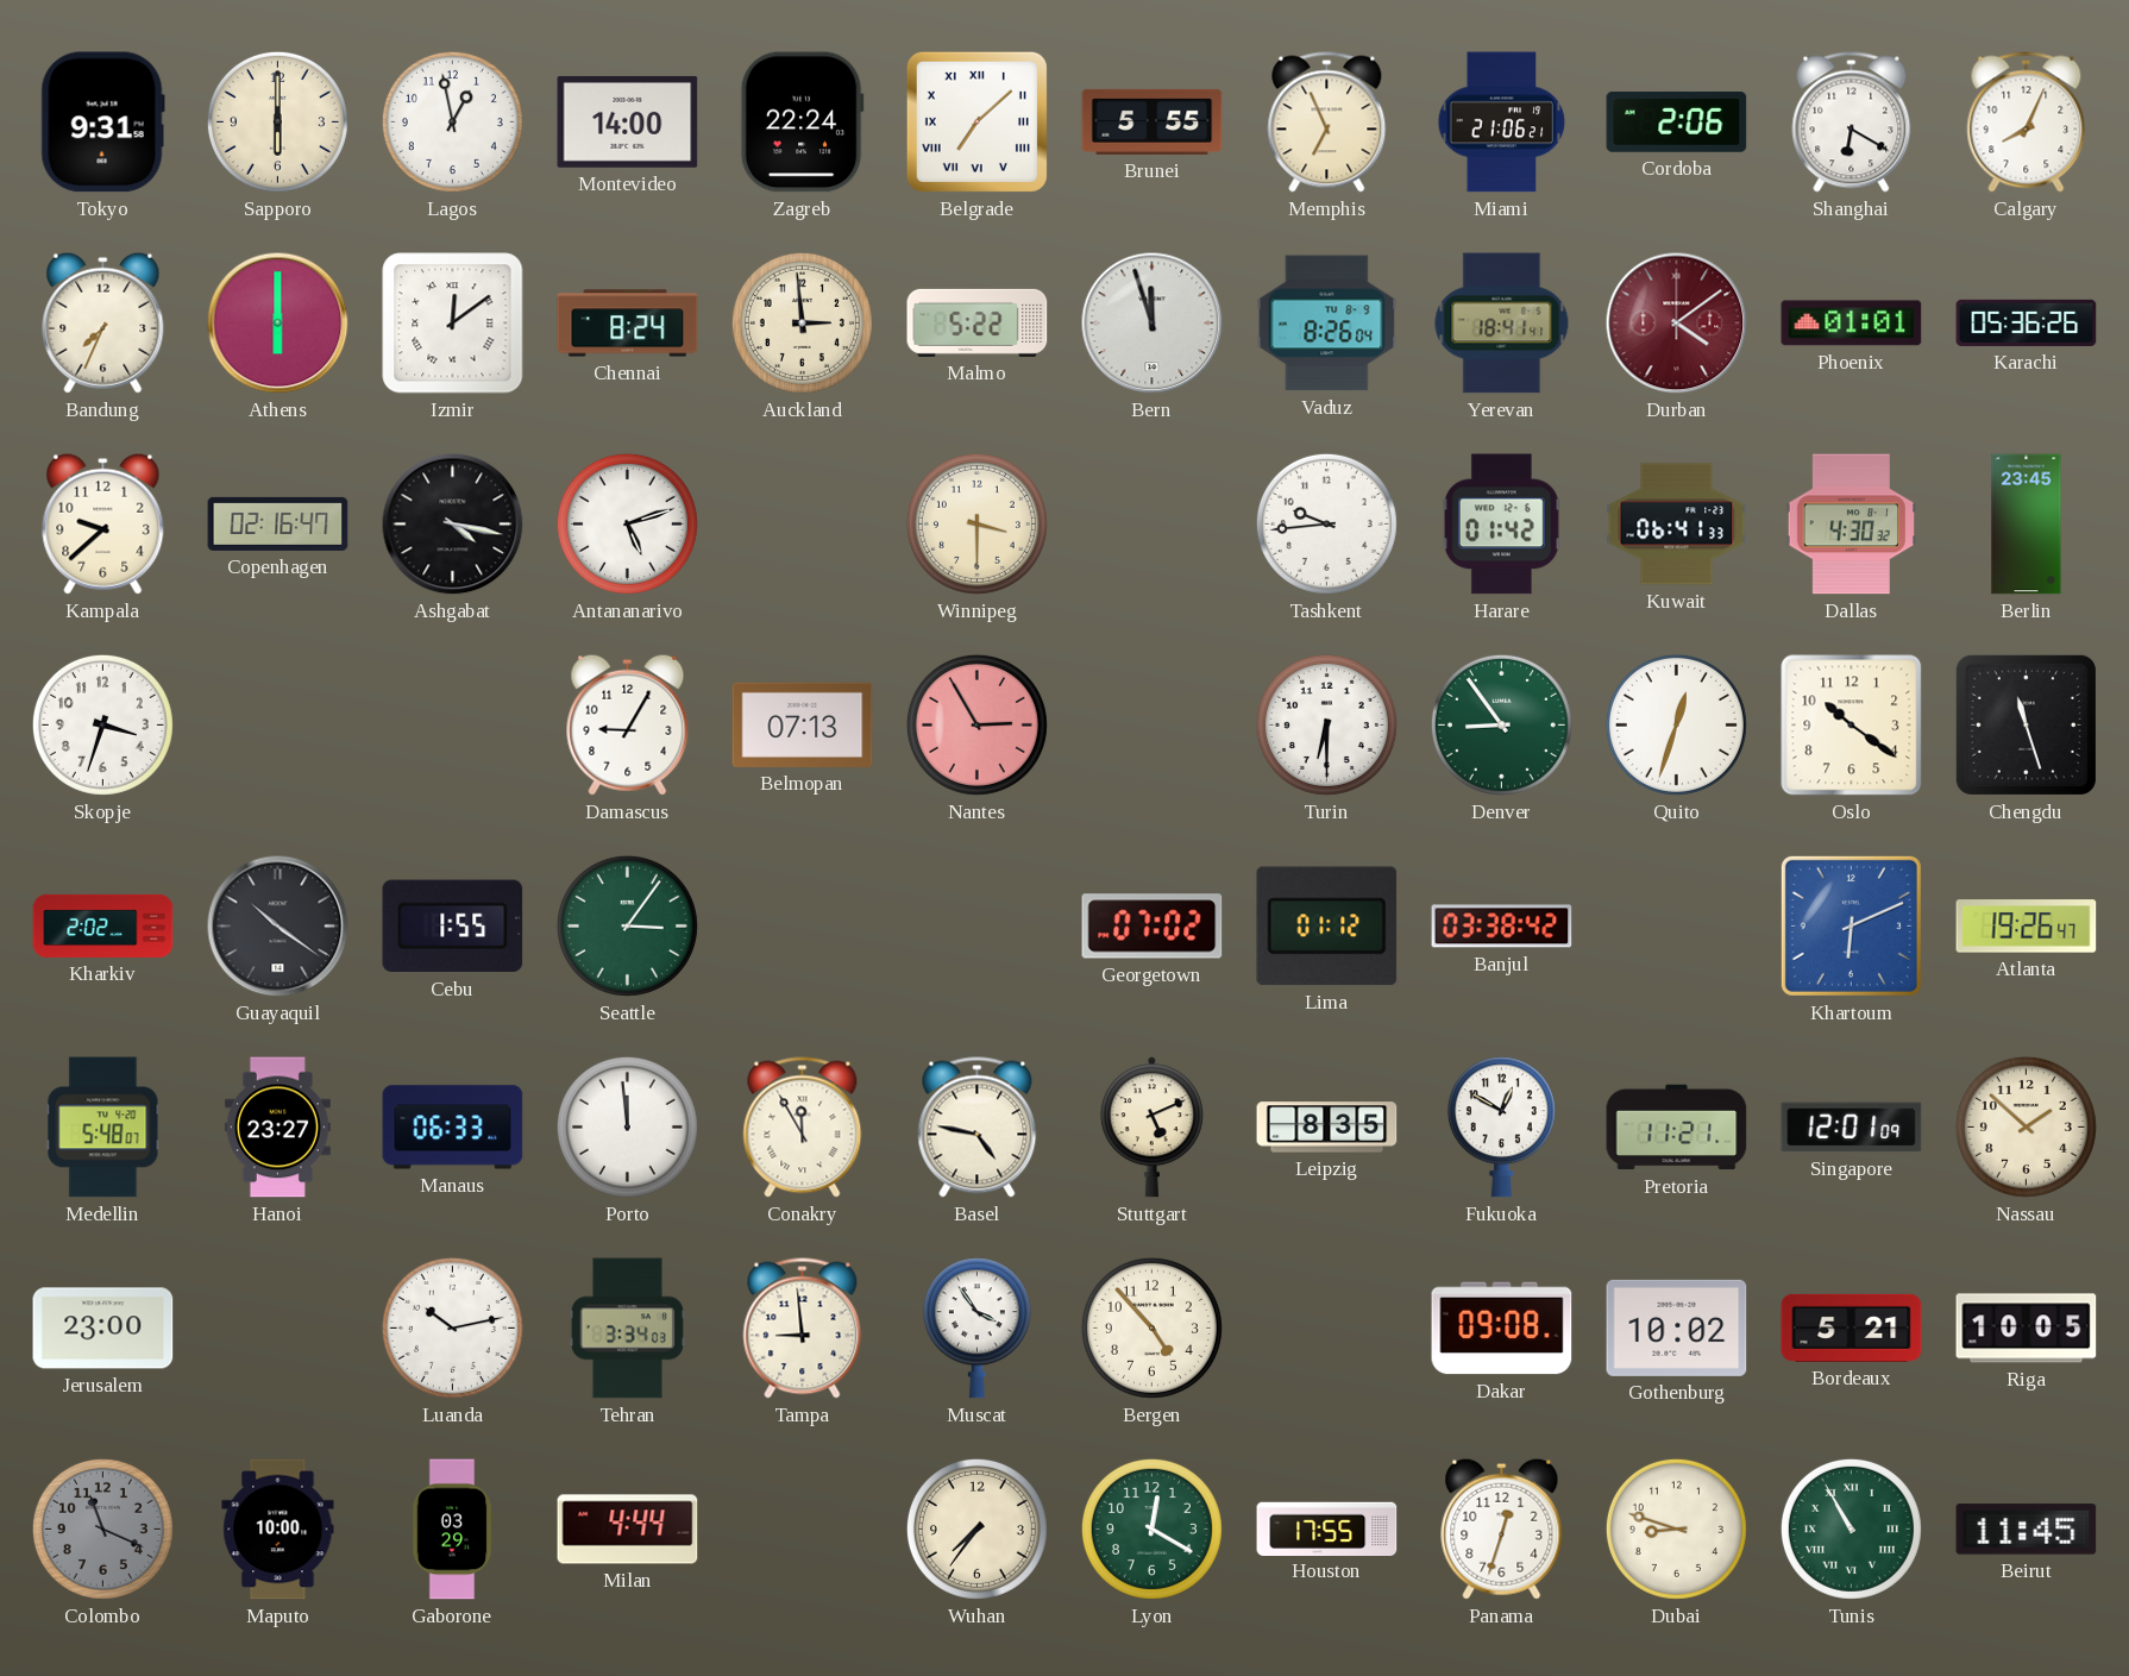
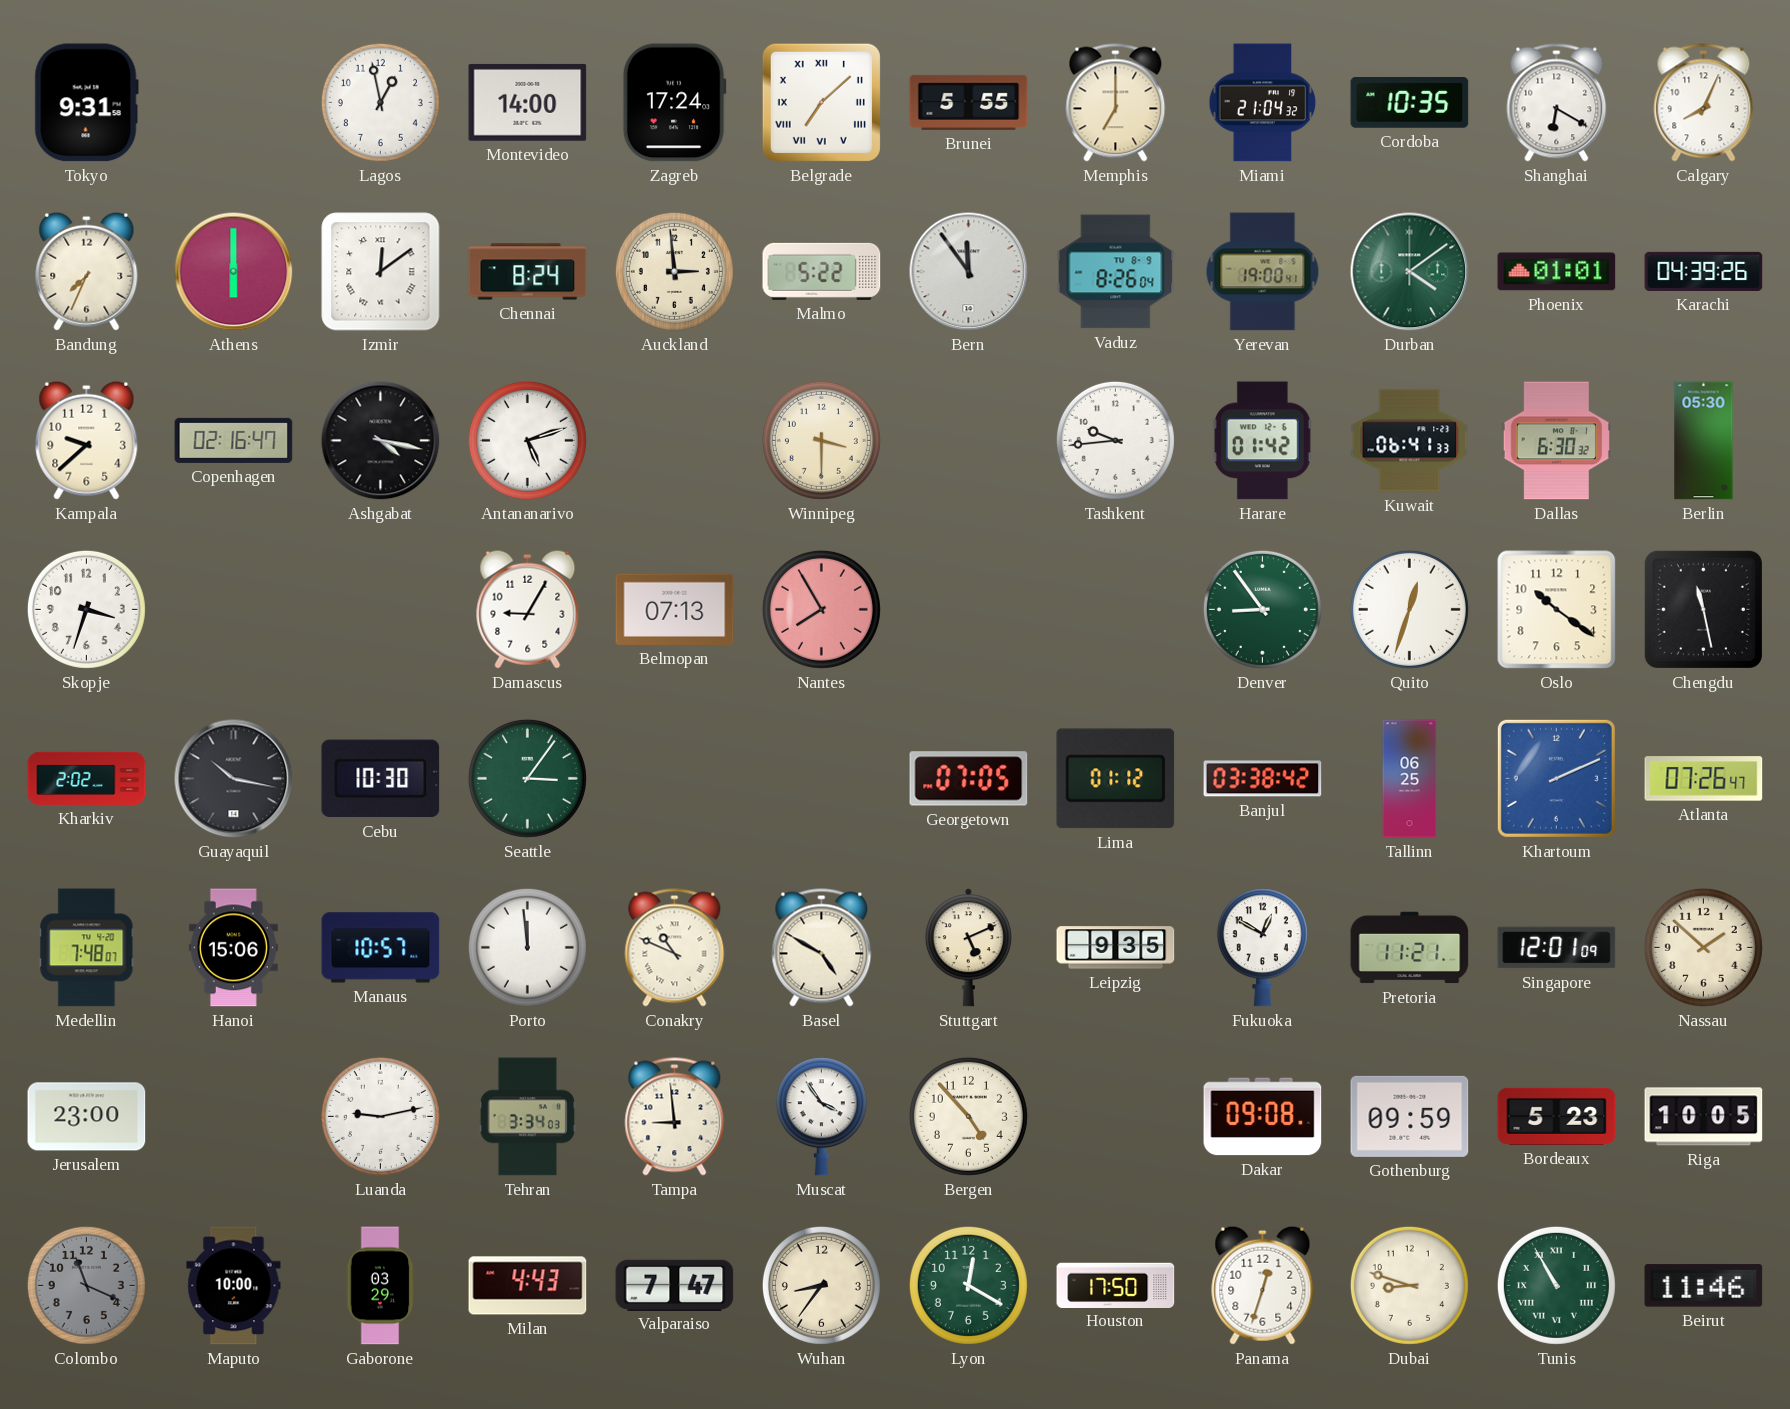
Sapporo: 6:00 -> none
Zagreb: 22:24 -> 17:24
Memphis: 6:56 -> 7:00
Miami: 21:06 -> 21:04
Cordoba: 2:06 -> 10:35
Bern: 11:57 -> 11:54
Yerevan: 18:41 -> 19:00
Durban dial: burgundy -> green
Karachi: 05:36 -> 04:39
Dallas: 4:30 -> 6:30
Berlin: 23:45 -> 05:30
Nantes: 2:55 -> 7:55
Turin: 6:30 -> none
Chengdu: 11:27 -> 11:28
Guayaquil: 10:21 -> 10:17
Cebu: 1:55 -> 10:30
Georgetown: 07:02 -> 07:05
Tallinn: none -> 06:25
Khartoum: 6:11 -> 2:11
Atlanta: 19:26 -> 07:26
Medellin: 5:48 -> 7:48
Hanoi: 23:27 -> 15:06
Manaus: 06:33 -> 10:57
Conakry: 11:55 -> 10:49
Basel: 4:47 -> 4:50
Leipzig: 8:35 -> 9:35
Luanda: 10:13 -> 9:13
Gothenburg: 10:02 -> 09:59
Bordeaux: 5:21 -> 5:23
Milan: 4:44 -> 4:43
Valparaiso: none -> 7:47
Wuhan: 7:36 -> 8:36
Houston: 17:55 -> 17:50
Beirut: 11:45 -> 11:46
